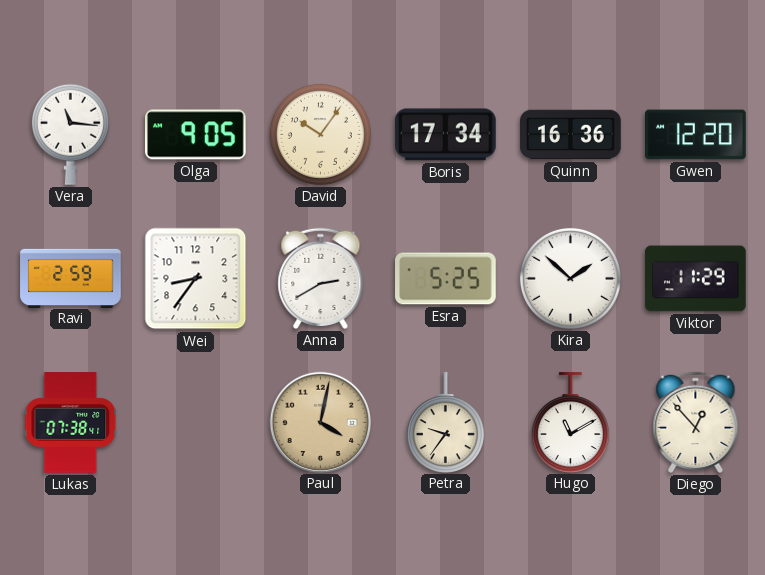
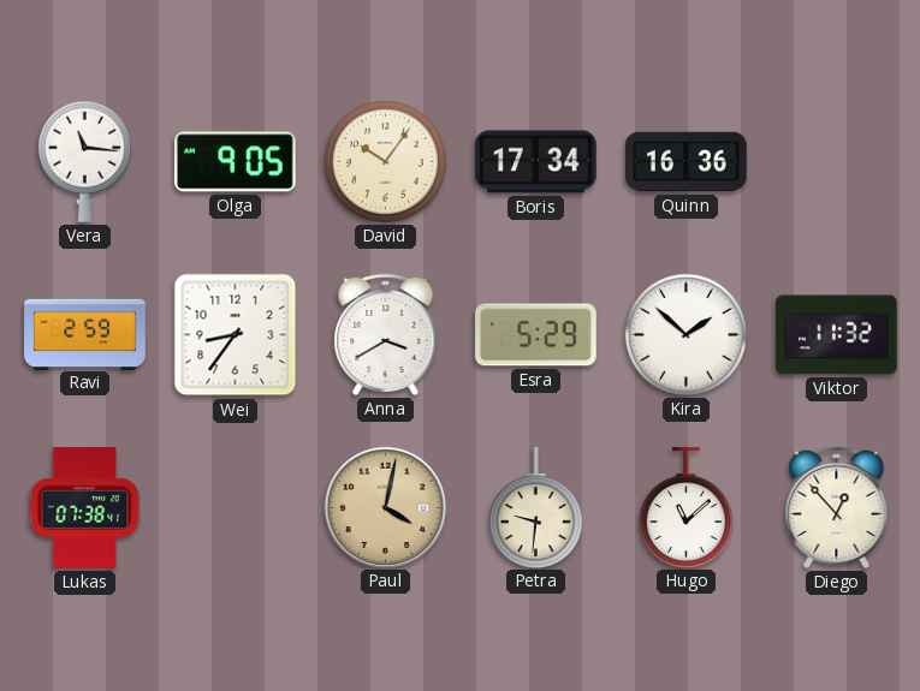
Gwen: 12:20 -> none
Anna: 2:40 -> 3:40
Esra: 5:25 -> 5:29
Viktor: 11:29 -> 11:32
Petra: 9:36 -> 9:31
Hugo: 11:10 -> 11:08
